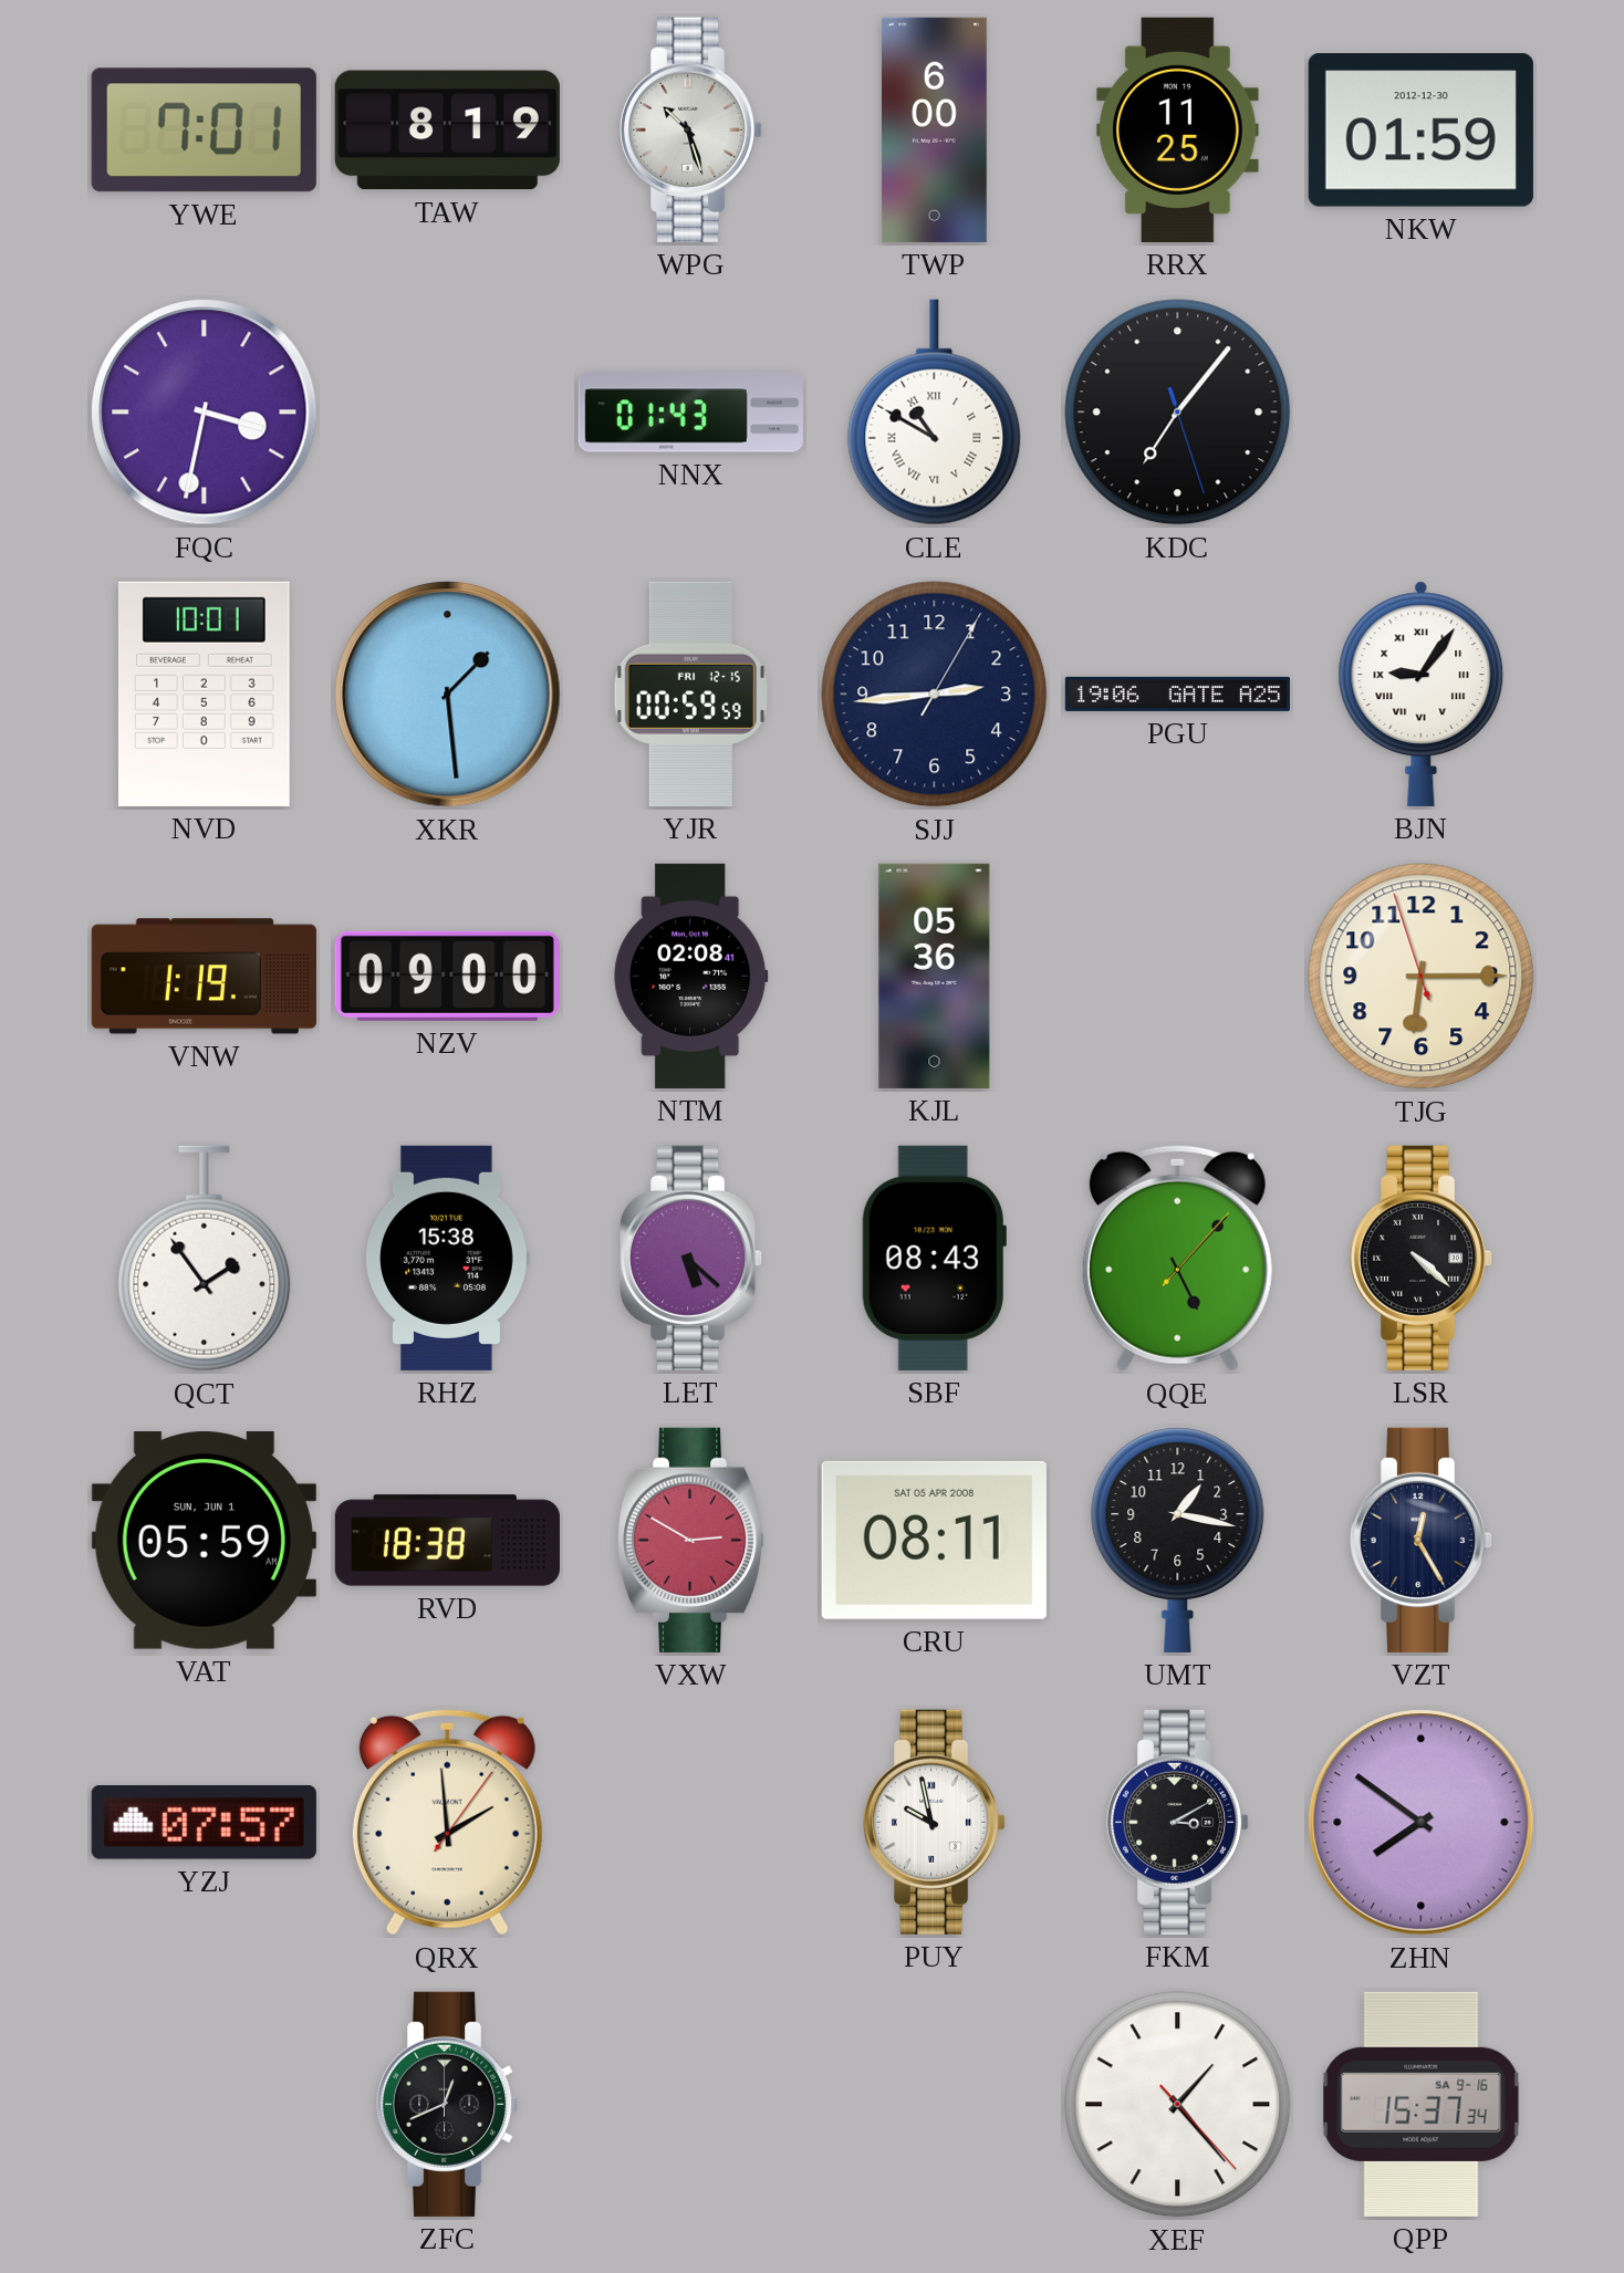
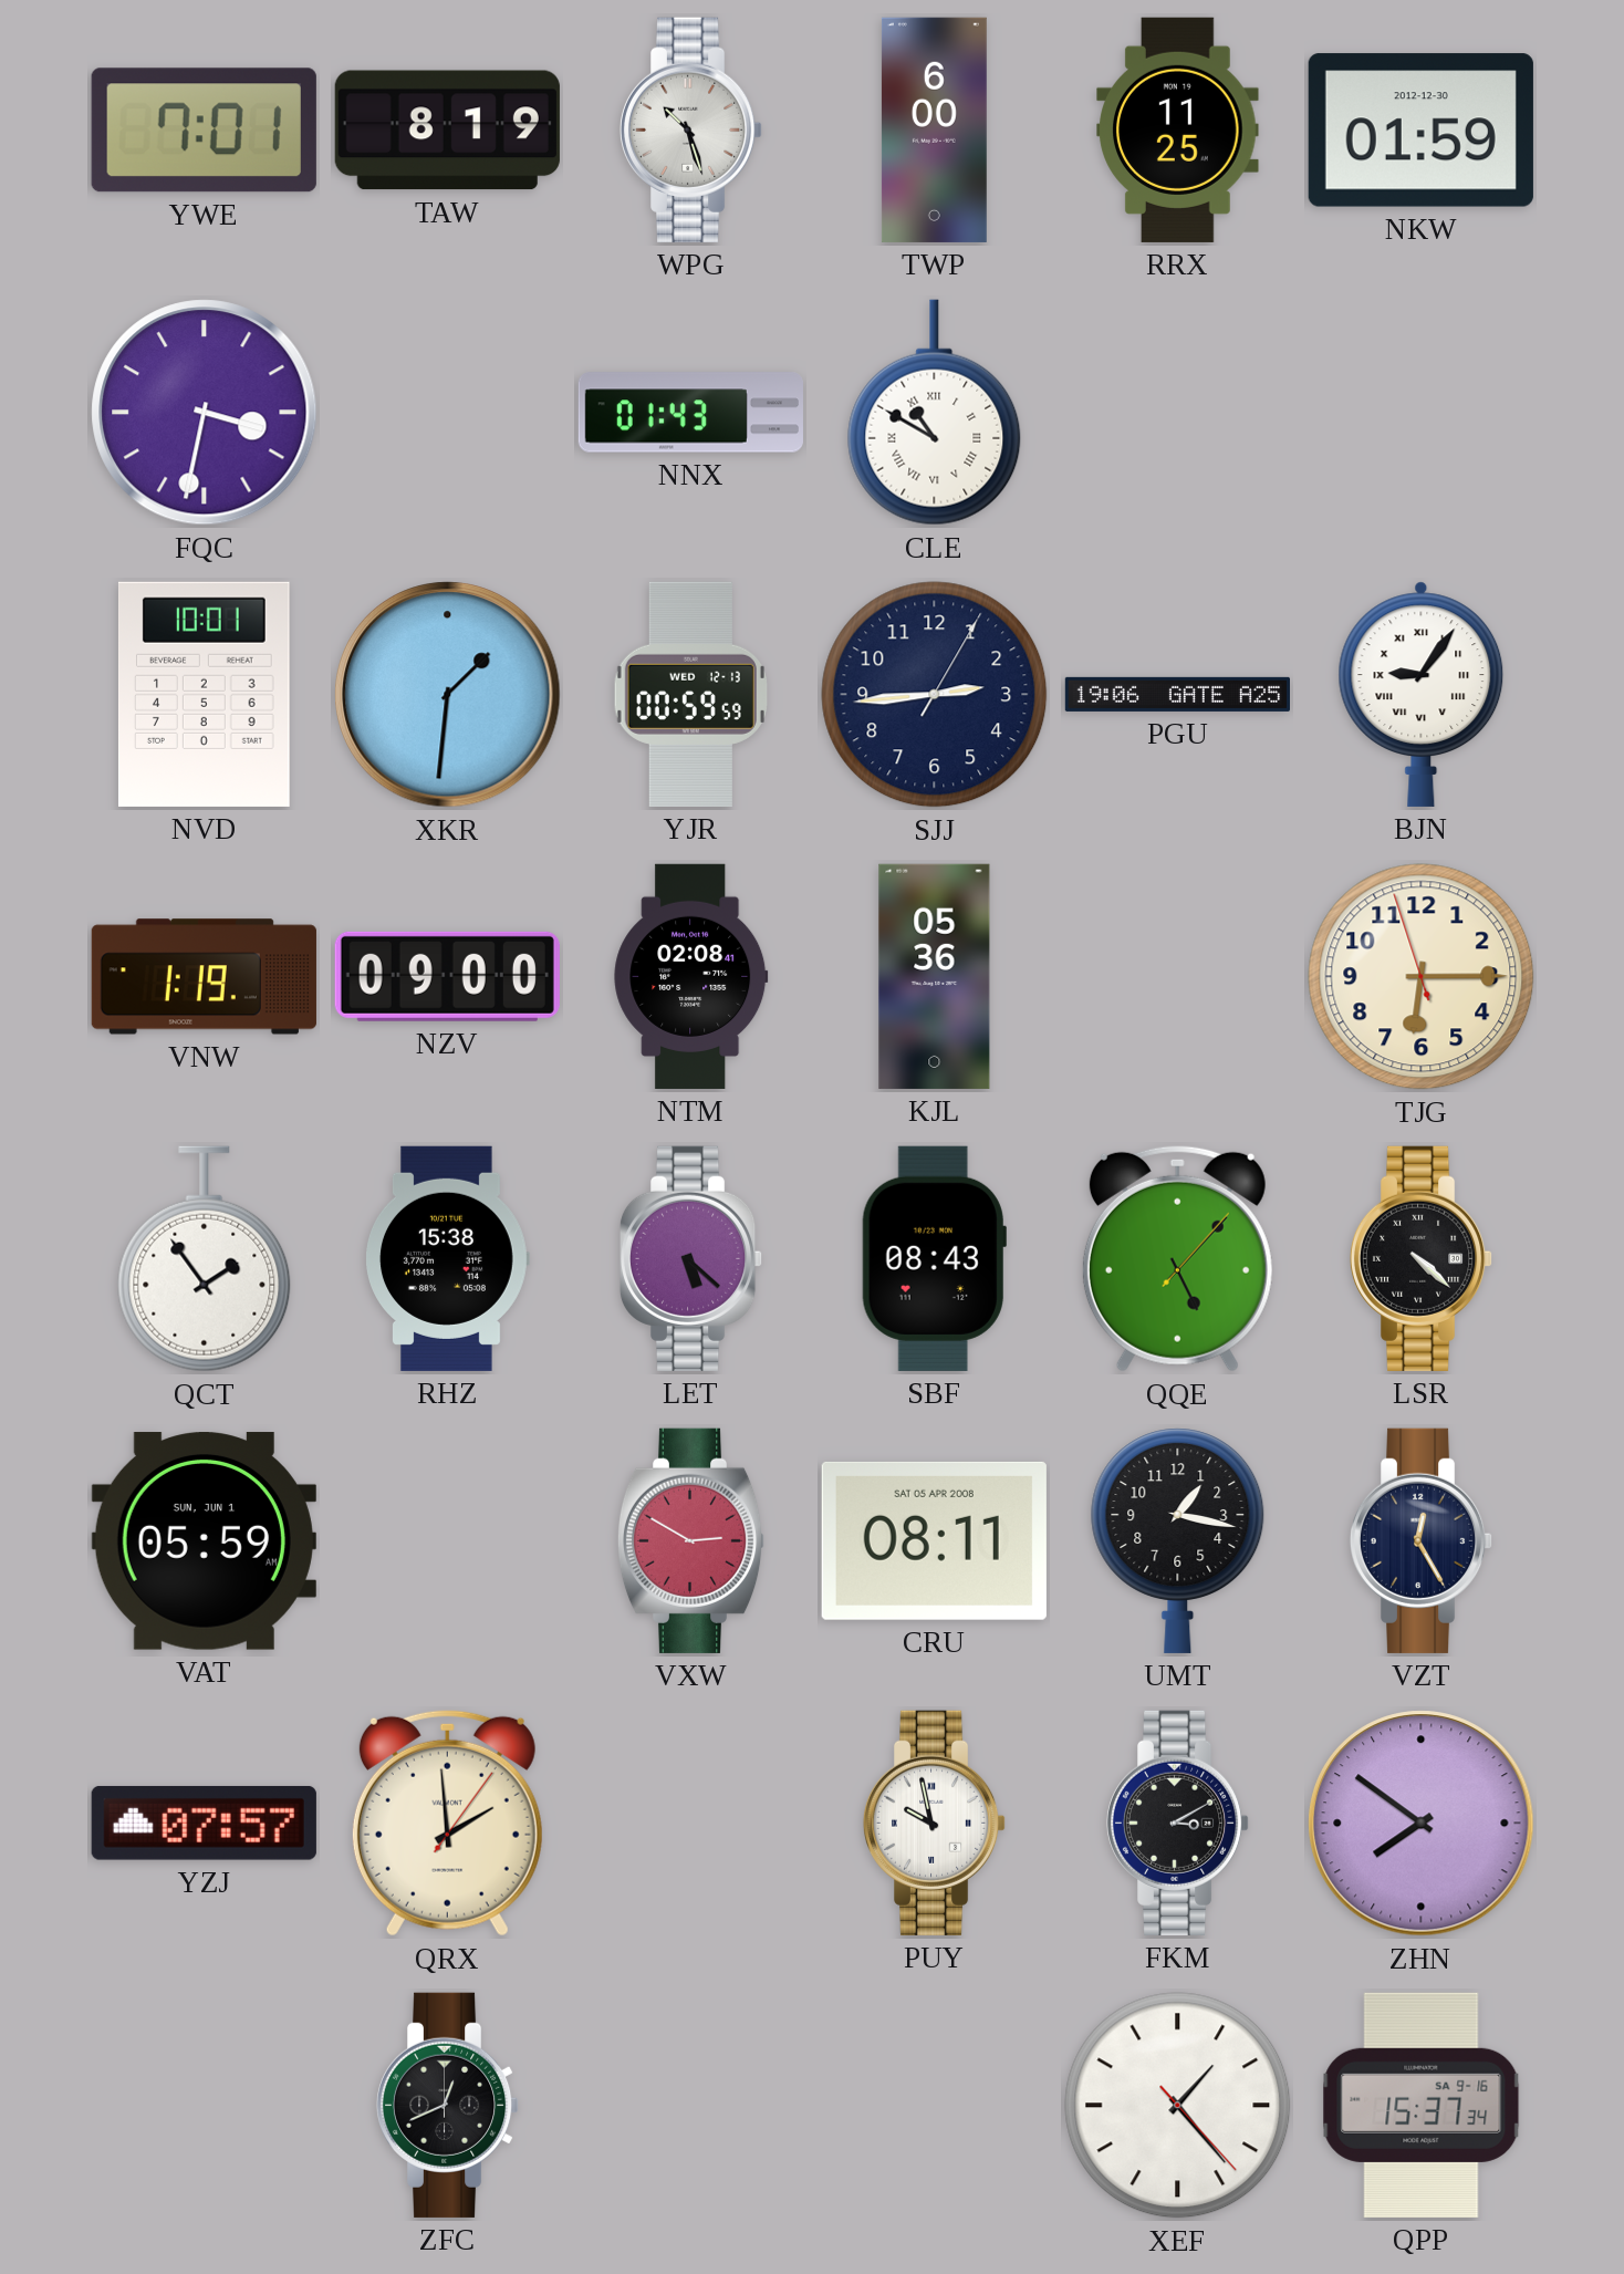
KDC: 7:06 -> none
XKR: 1:29 -> 1:31
YJR date: FRI 12-15 -> WED 12-13
RVD: 18:38 -> none
